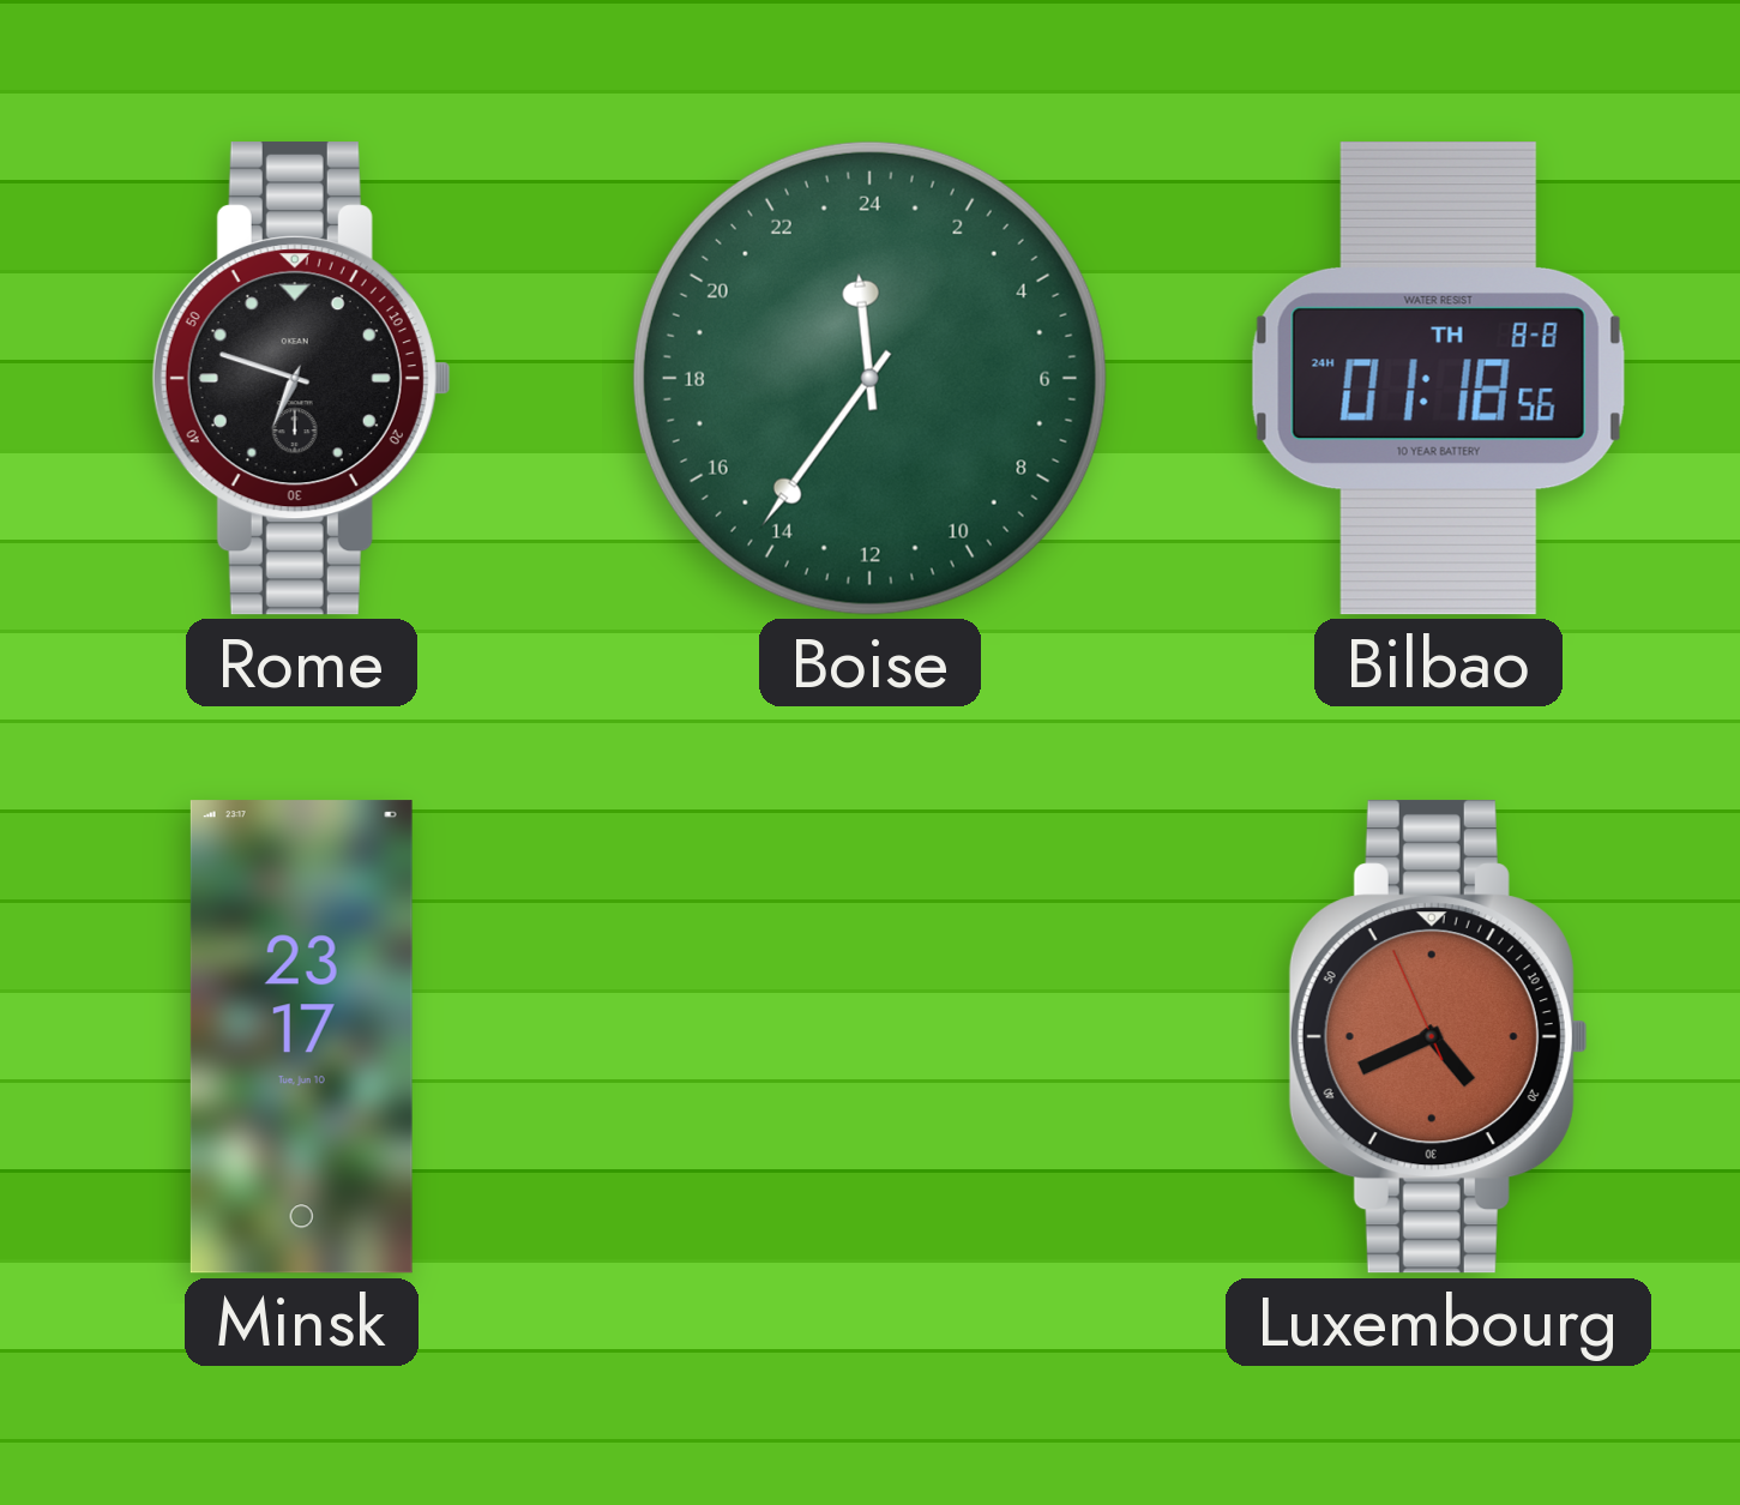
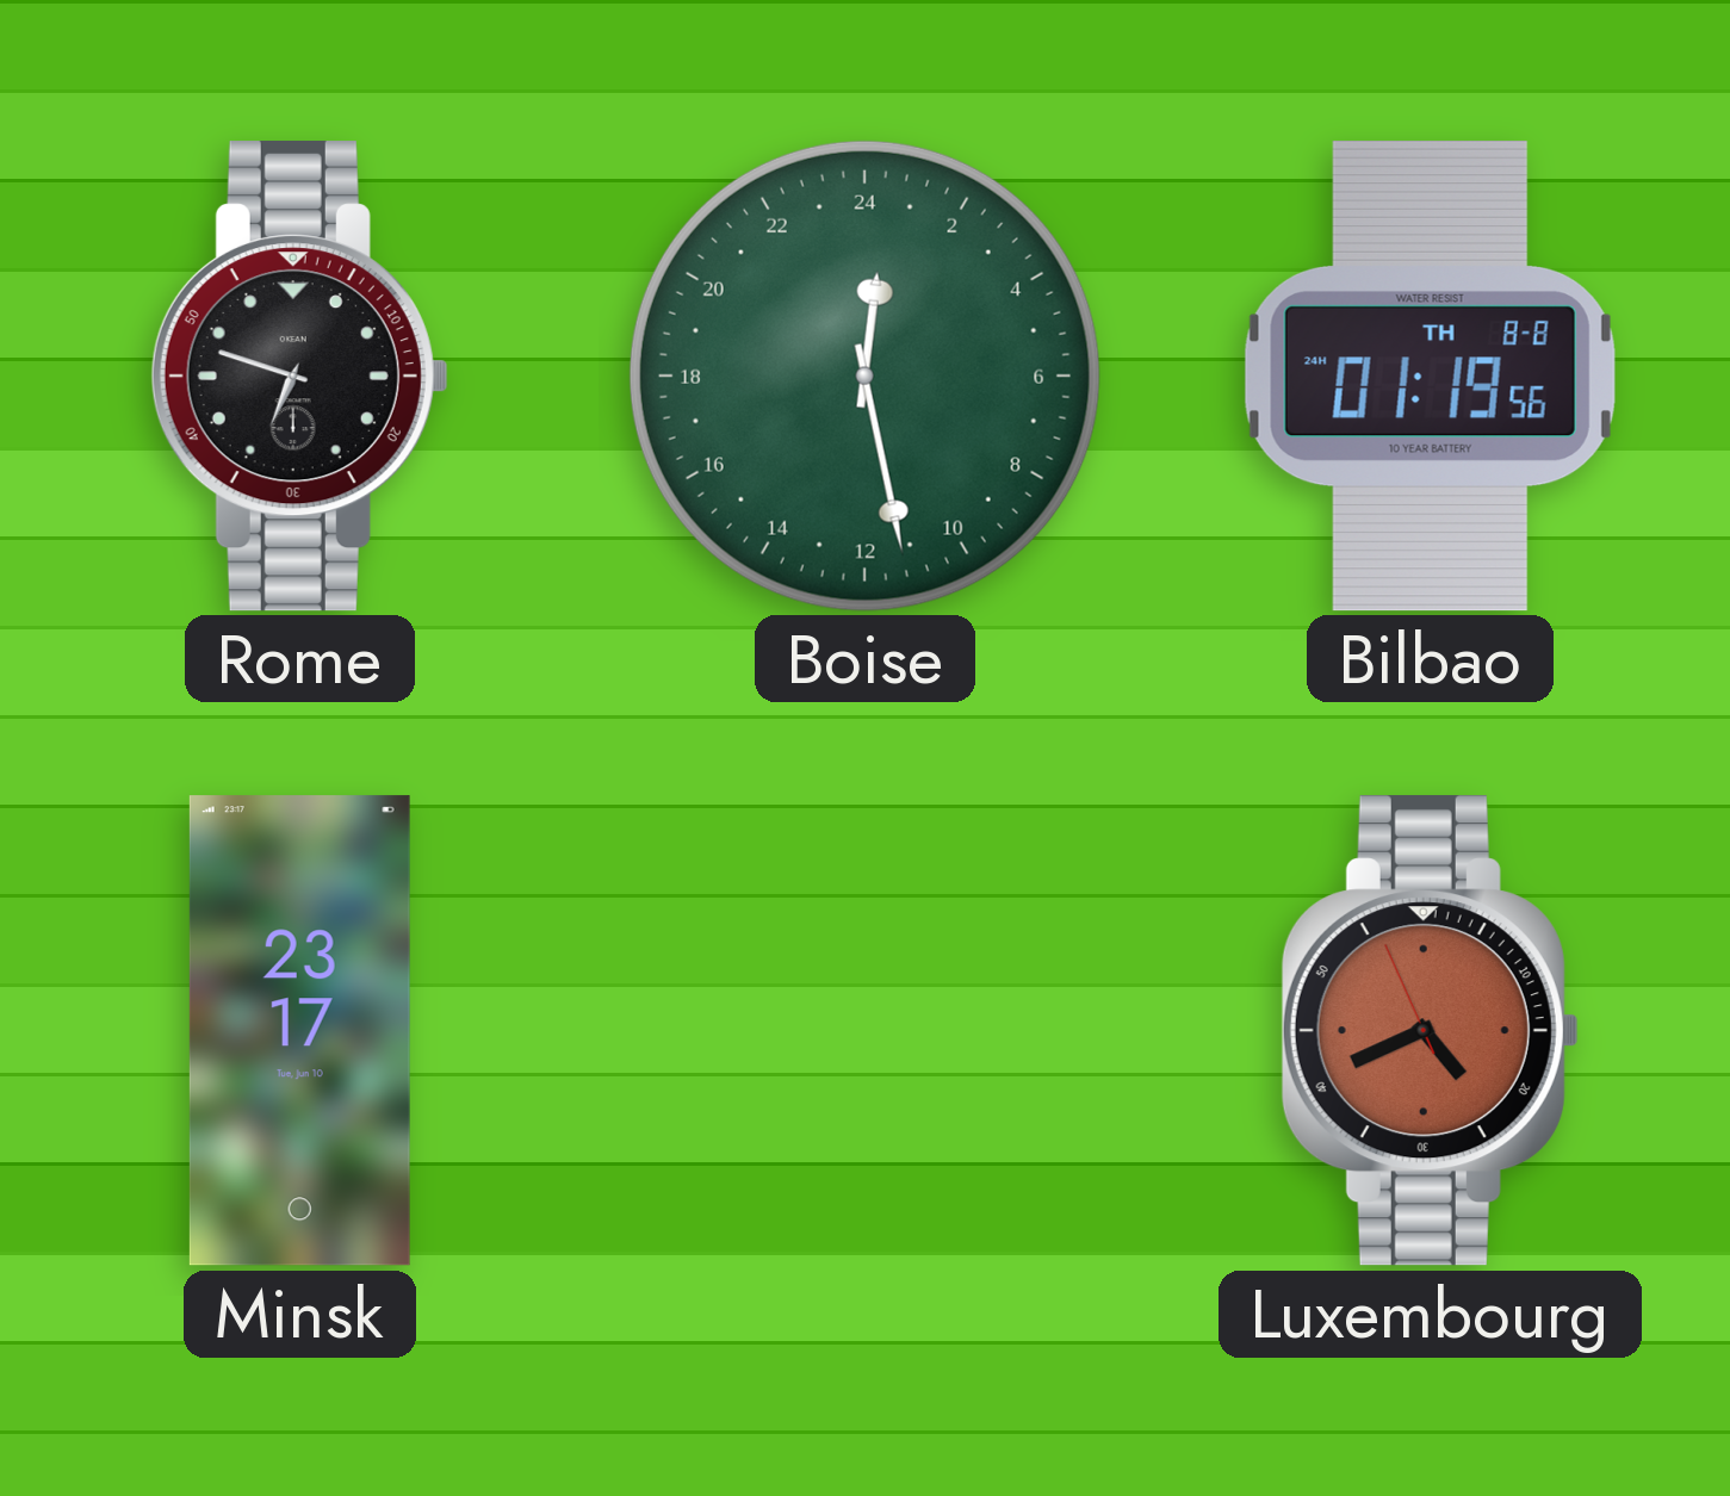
Boise: 23:36 -> 0:28
Bilbao: 01:18 -> 01:19
